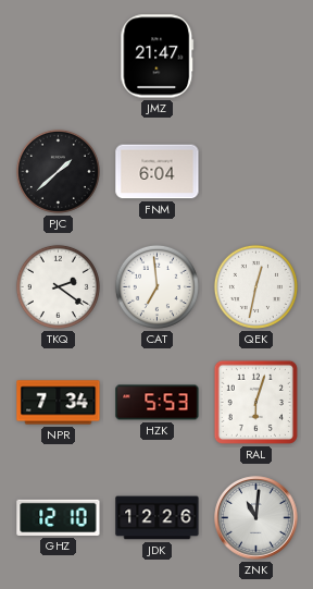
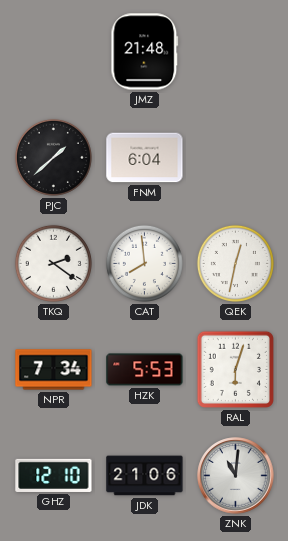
JMZ: 21:47 -> 21:48
CAT: 6:59 -> 7:59
JDK: 12:26 -> 21:06
